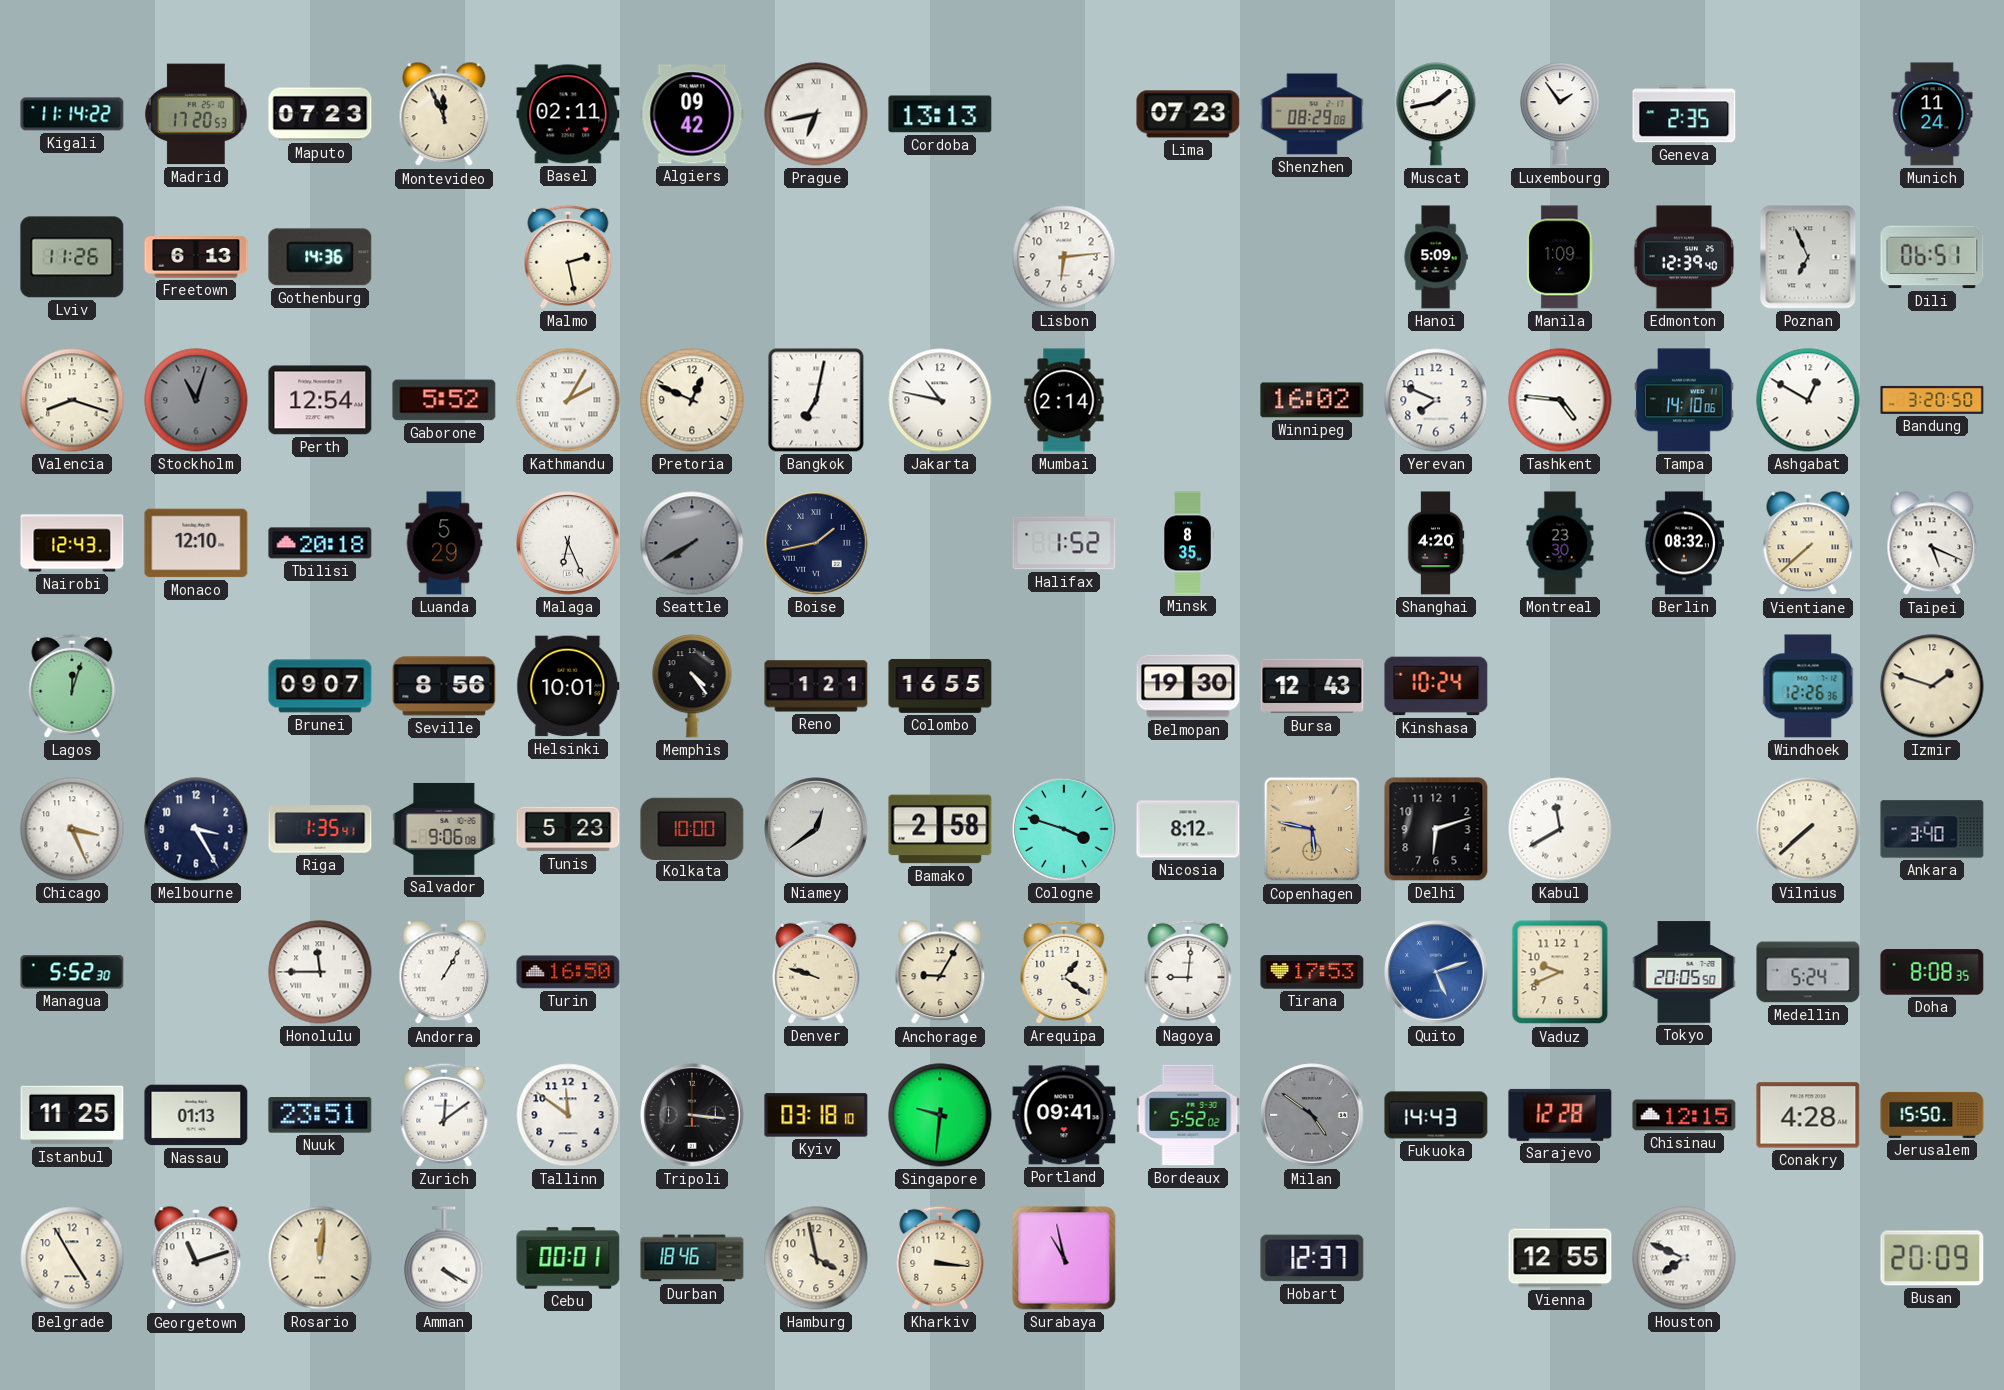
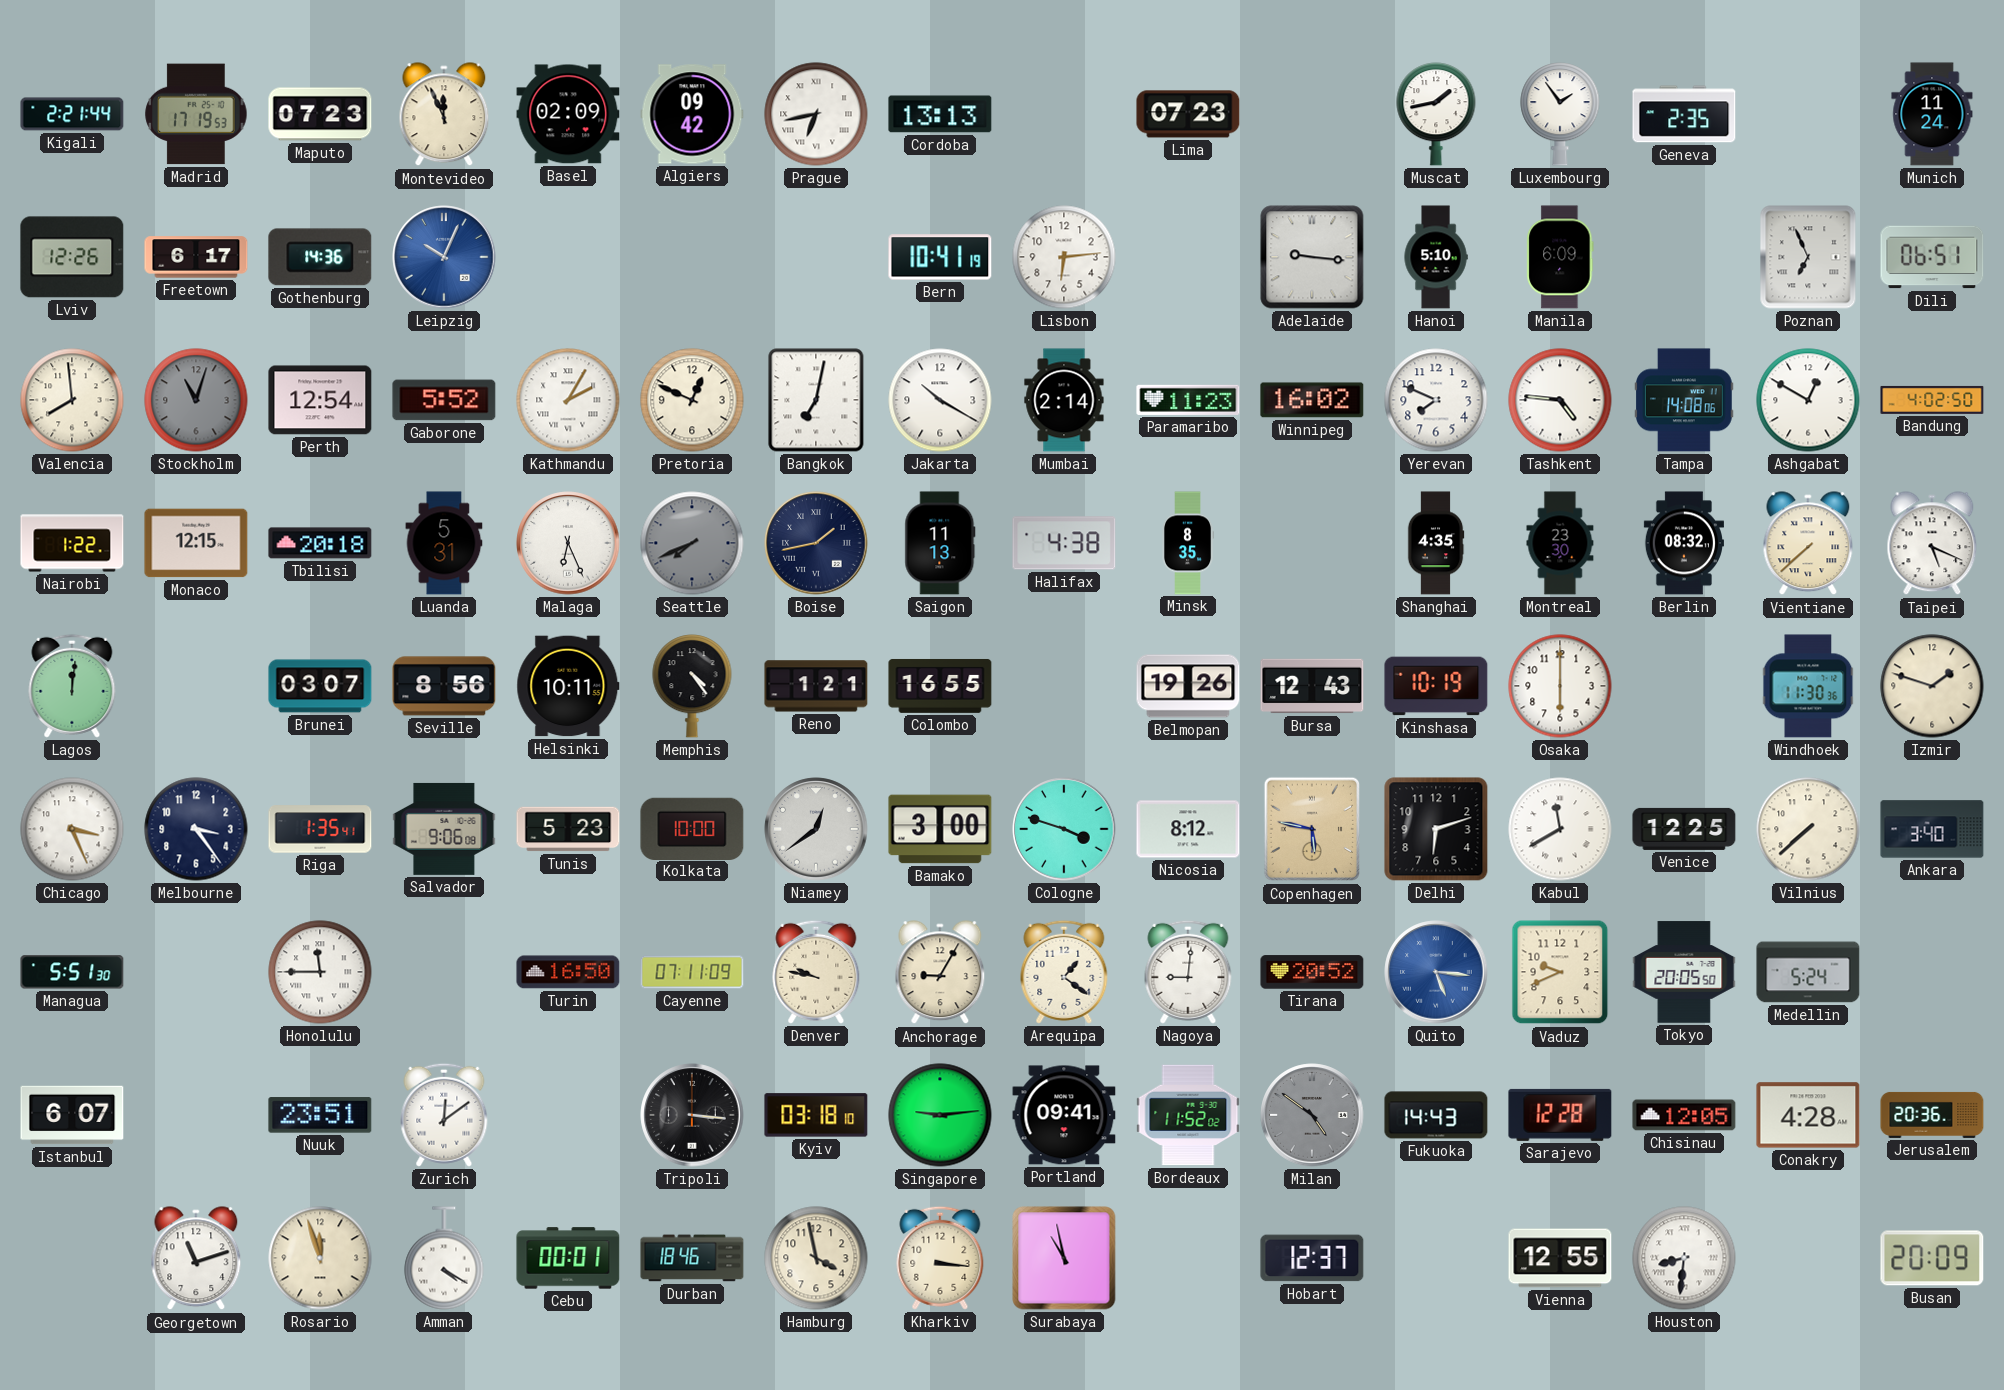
Kigali: 11:14 -> 2:21
Madrid: 17:20 -> 17:19
Basel: 02:11 -> 02:09
Shenzhen: 08:29 -> none
Lviv: 11:26 -> 12:26
Freetown: 6:13 -> 6:17
Leipzig: none -> 10:04
Malmo: 2:28 -> none
Bern: none -> 10:41
Adelaide: none -> 9:16
Hanoi: 5:09 -> 5:10
Manila: 1:09 -> 6:09
Edmonton: 12:39 -> none
Valencia: 8:18 -> 7:59
Jakarta: 10:47 -> 10:20
Paramaribo: none -> 11:23
Tampa: 14:10 -> 14:08
Bandung: 3:20 -> 4:02
Nairobi: 12:43 -> 1:22
Monaco: 12:10 -> 12:15
Luanda: 5:29 -> 5:31
Seattle: 7:40 -> 7:41
Saigon: none -> 11:13
Halifax: 1:52 -> 4:38
Shanghai: 4:20 -> 4:35
Lagos: 12:03 -> 12:01
Brunei: 09:07 -> 03:07
Helsinki: 10:01 -> 10:11
Belmopan: 19:30 -> 19:26
Kinshasa: 10:24 -> 10:19
Osaka: none -> 6:00
Windhoek: 12:26 -> 11:30
Melbourne: 3:25 -> 3:24
Bamako: 2:58 -> 3:00
Venice: none -> 12:25
Managua: 5:52 -> 5:51
Andorra: 1:05 -> none
Cayenne: none -> 07:11
Denver: 9:48 -> 9:47
Tirana: 17:53 -> 20:52
Quito: 5:12 -> 5:16
Doha: 8:08 -> none
Istanbul: 11:25 -> 6:07
Nassau: 01:13 -> none
Tallinn: 11:51 -> none
Singapore: 9:31 -> 9:14
Bordeaux: 5:52 -> 11:52
Chisinau: 12:15 -> 12:05
Jerusalem: 15:50 -> 20:36
Belgrade: 4:55 -> none
Rosario: 12:01 -> 11:57
Houston: 7:49 -> 8:31
